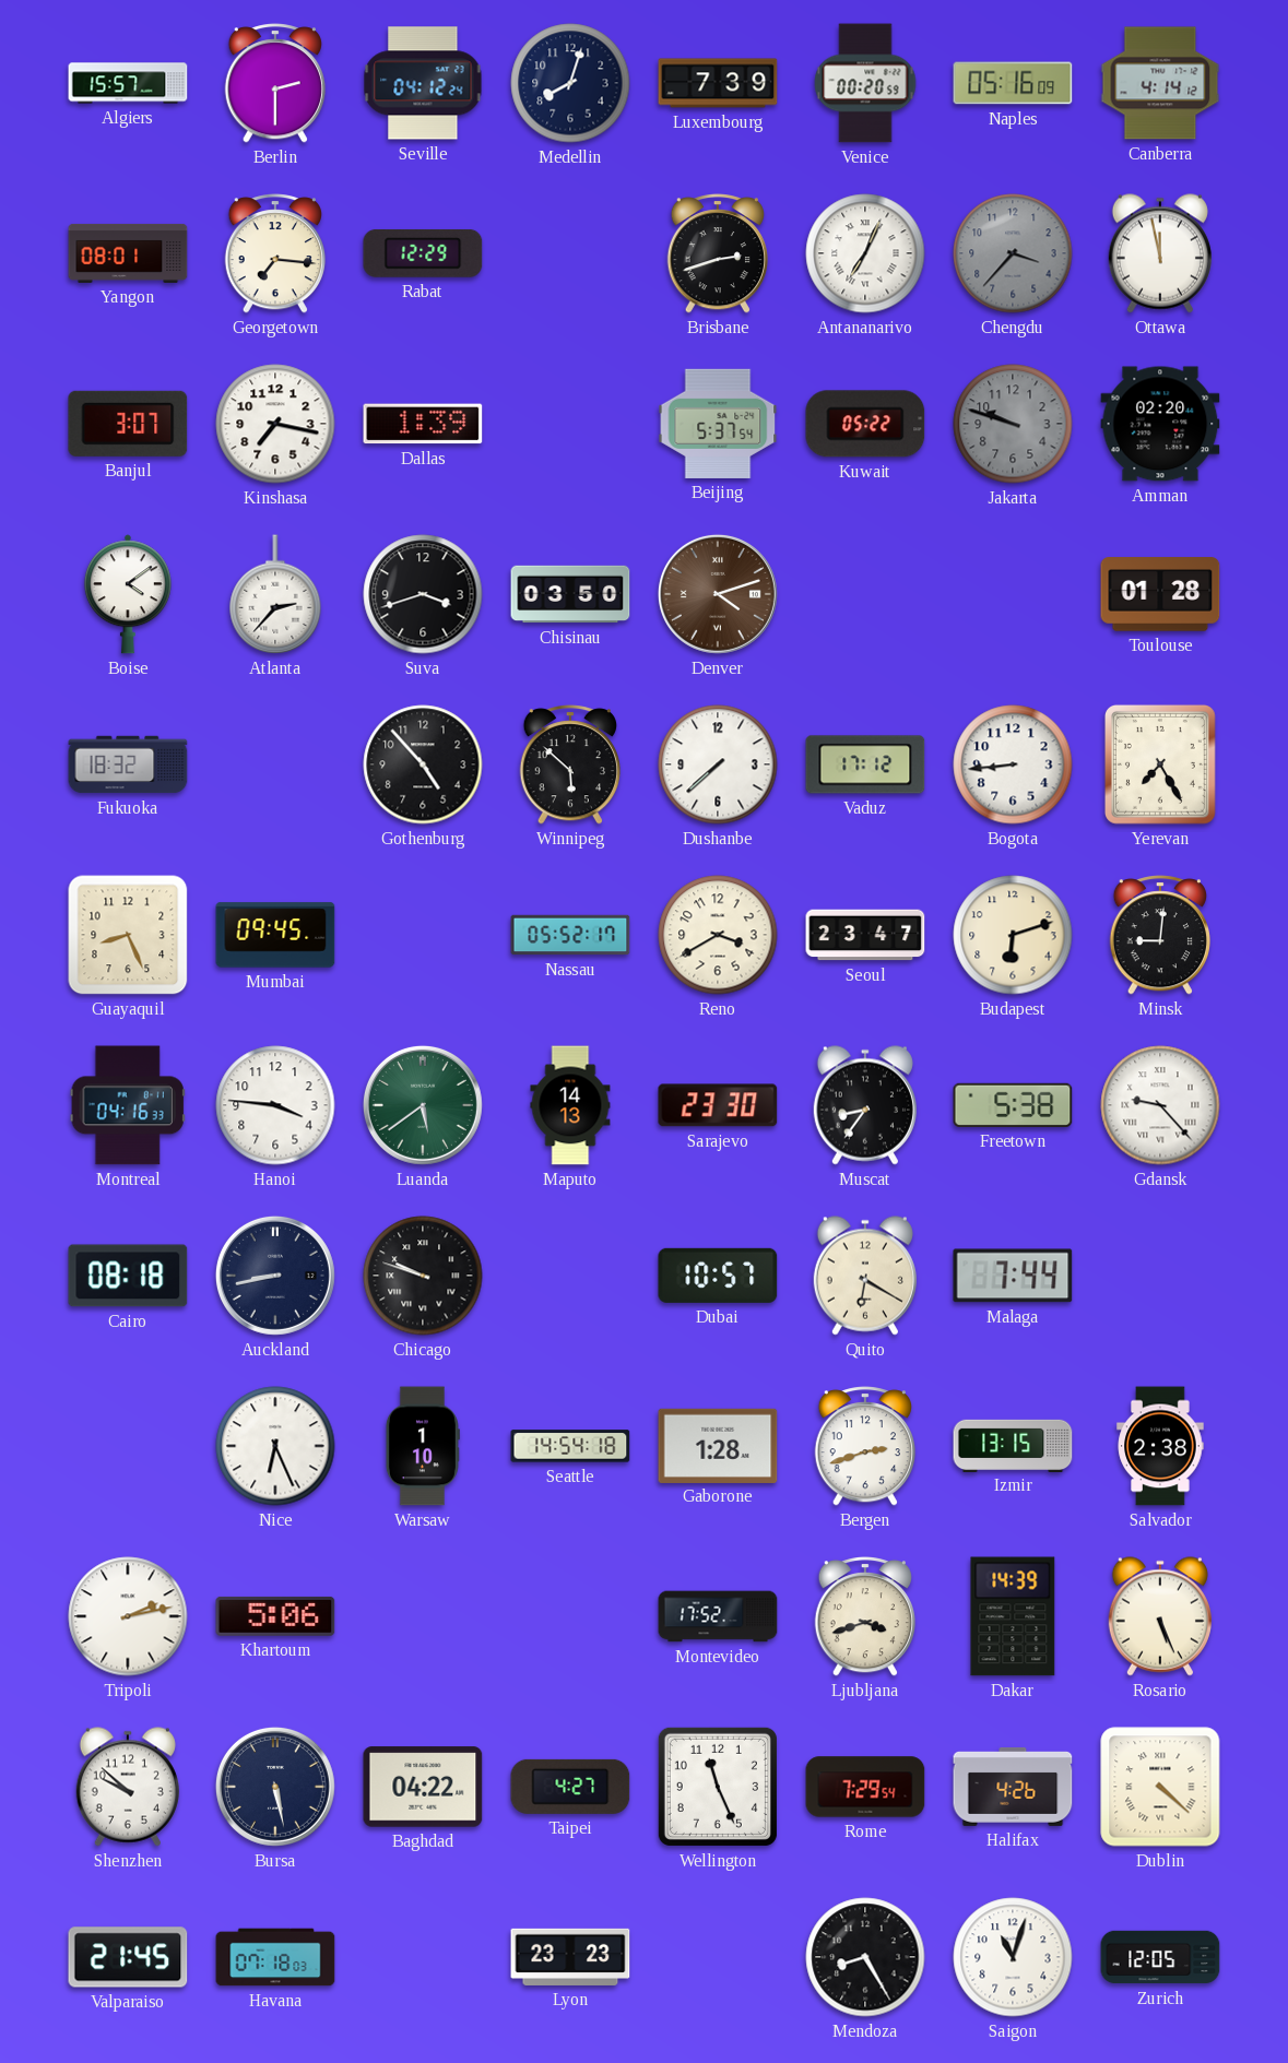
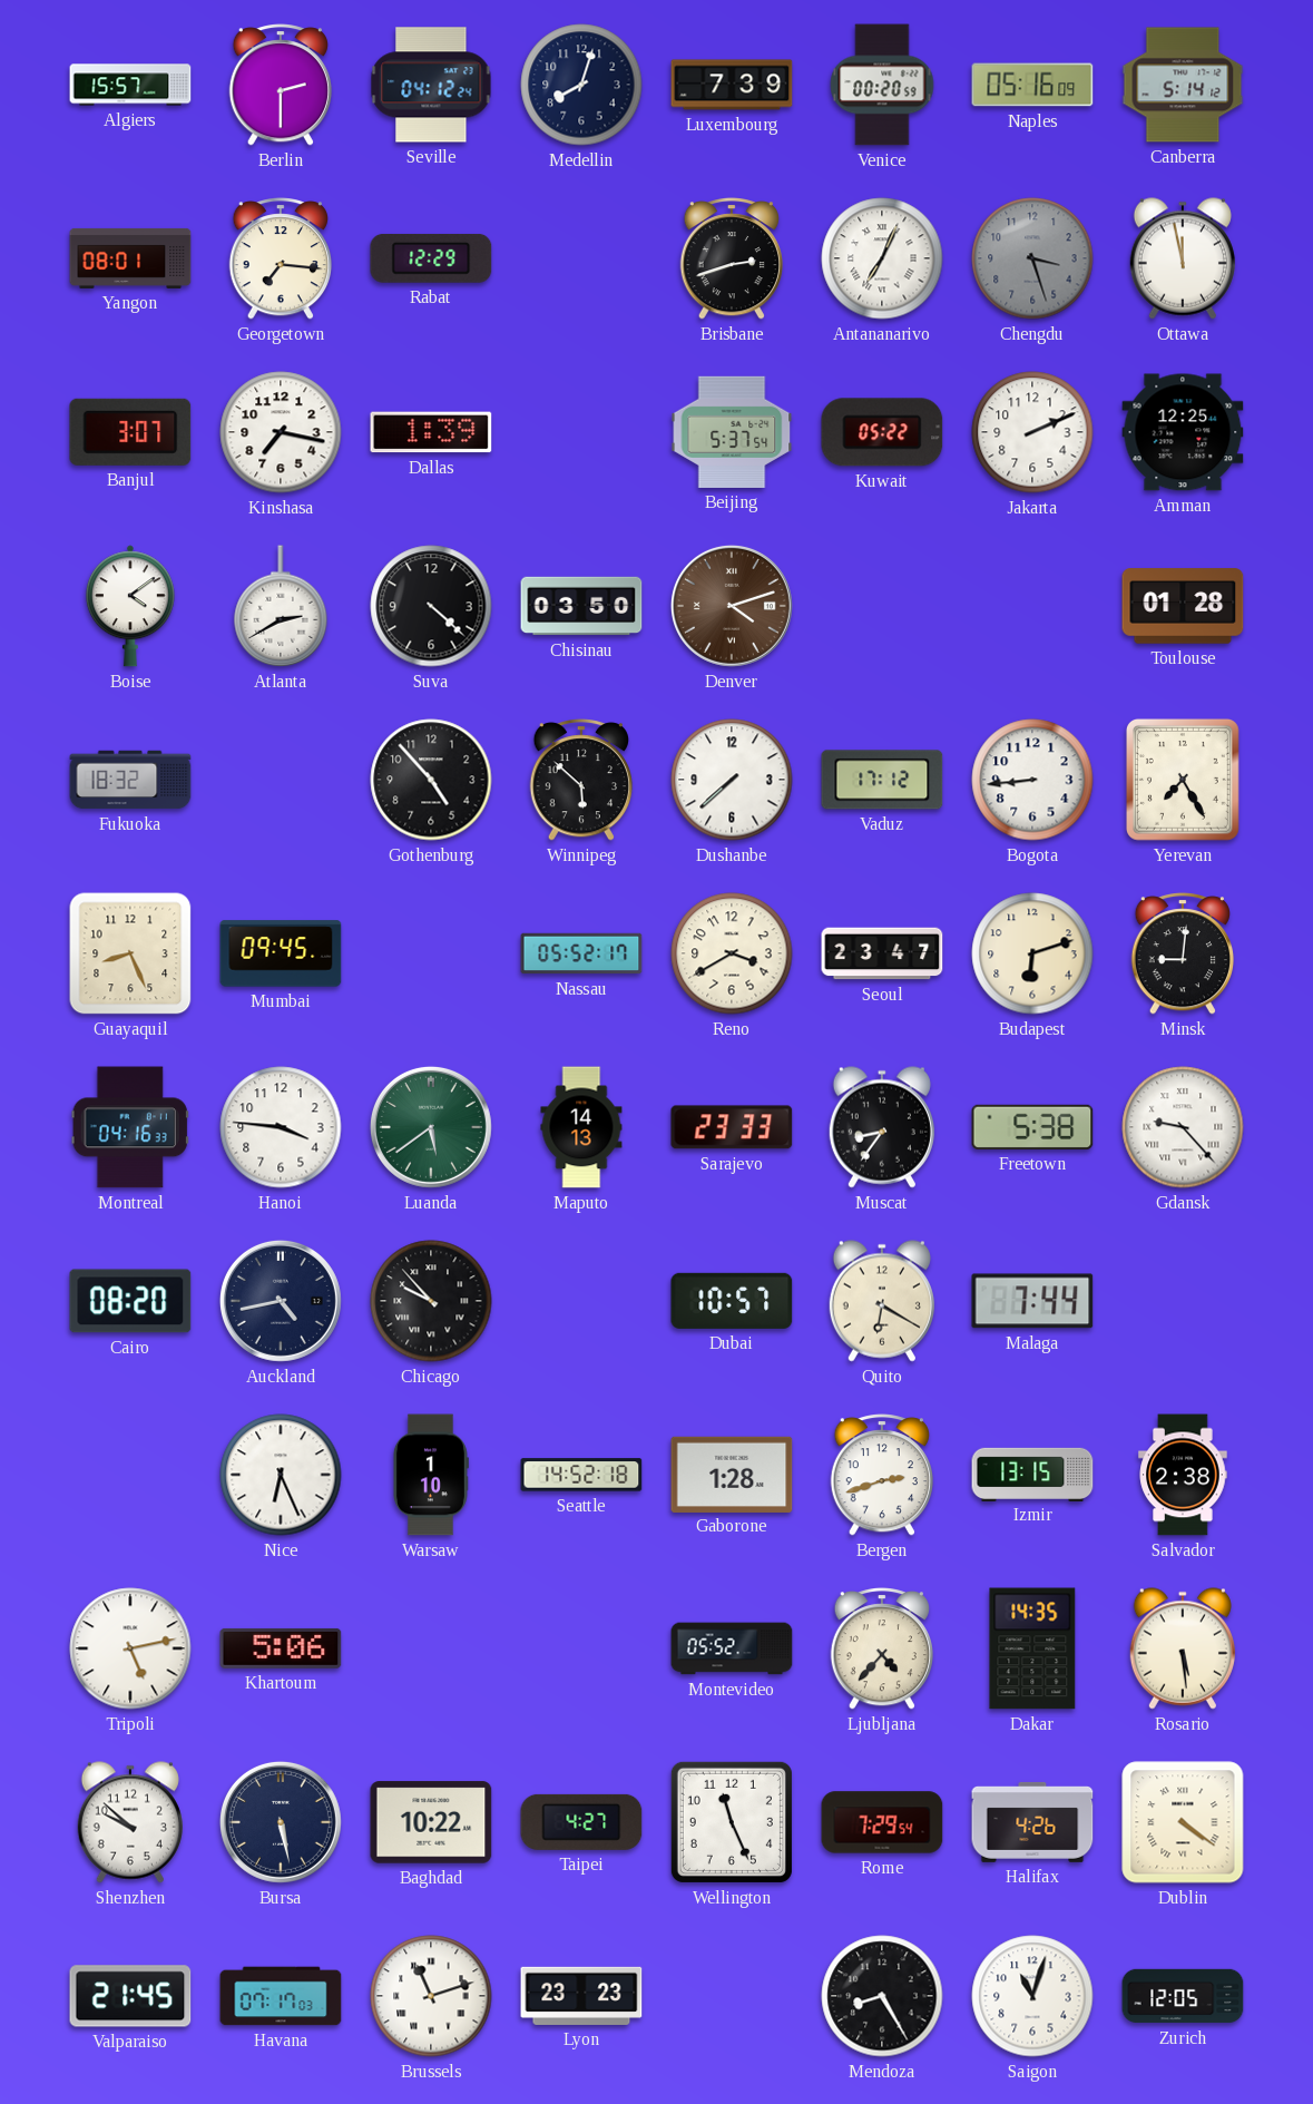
Canberra: 4:14 -> 5:14
Chengdu: 3:37 -> 3:27
Jakarta: 9:48 -> 2:11
Jakarta dial: grey -> white
Amman: 02:20 -> 12:25
Atlanta: 2:37 -> 2:40
Suva: 3:42 -> 4:22
Sarajevo: 23:30 -> 23:33
Cairo: 08:18 -> 08:20
Auckland: 8:43 -> 4:43
Chicago: 9:48 -> 9:53
Seattle: 14:54 -> 14:52
Tripoli: 2:13 -> 5:13
Montevideo: 17:52 -> 05:52
Ljubljana: 3:42 -> 4:37
Dakar: 14:39 -> 14:35
Rosario: 5:26 -> 5:29
Baghdad: 04:22 -> 10:22
Dublin: 4:22 -> 4:21
Havana: 07:18 -> 07:17
Brussels: none -> 11:12
